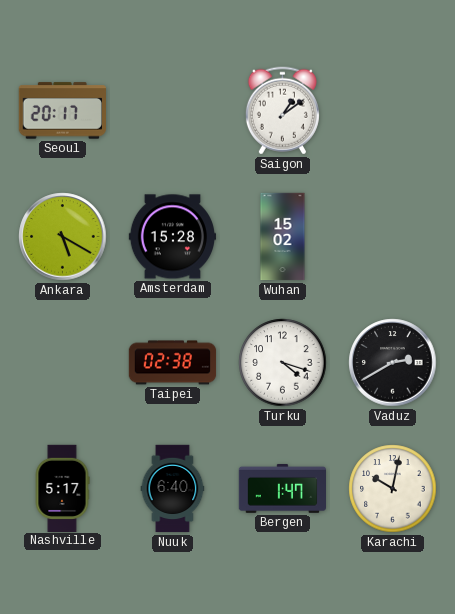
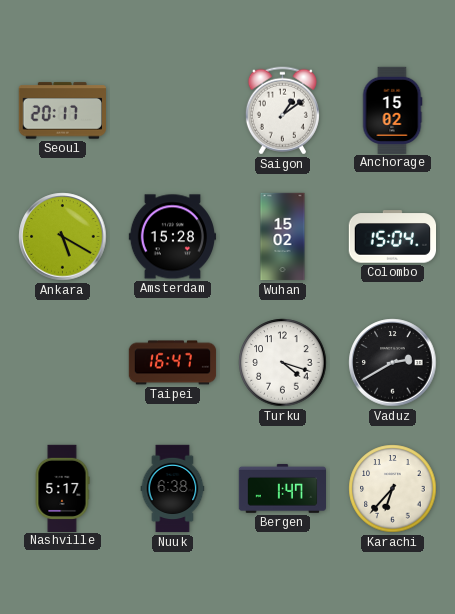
Anchorage: none -> 15:02
Colombo: none -> 15:04
Taipei: 02:38 -> 16:47
Nuuk: 6:40 -> 6:38
Karachi: 10:02 -> 6:37
